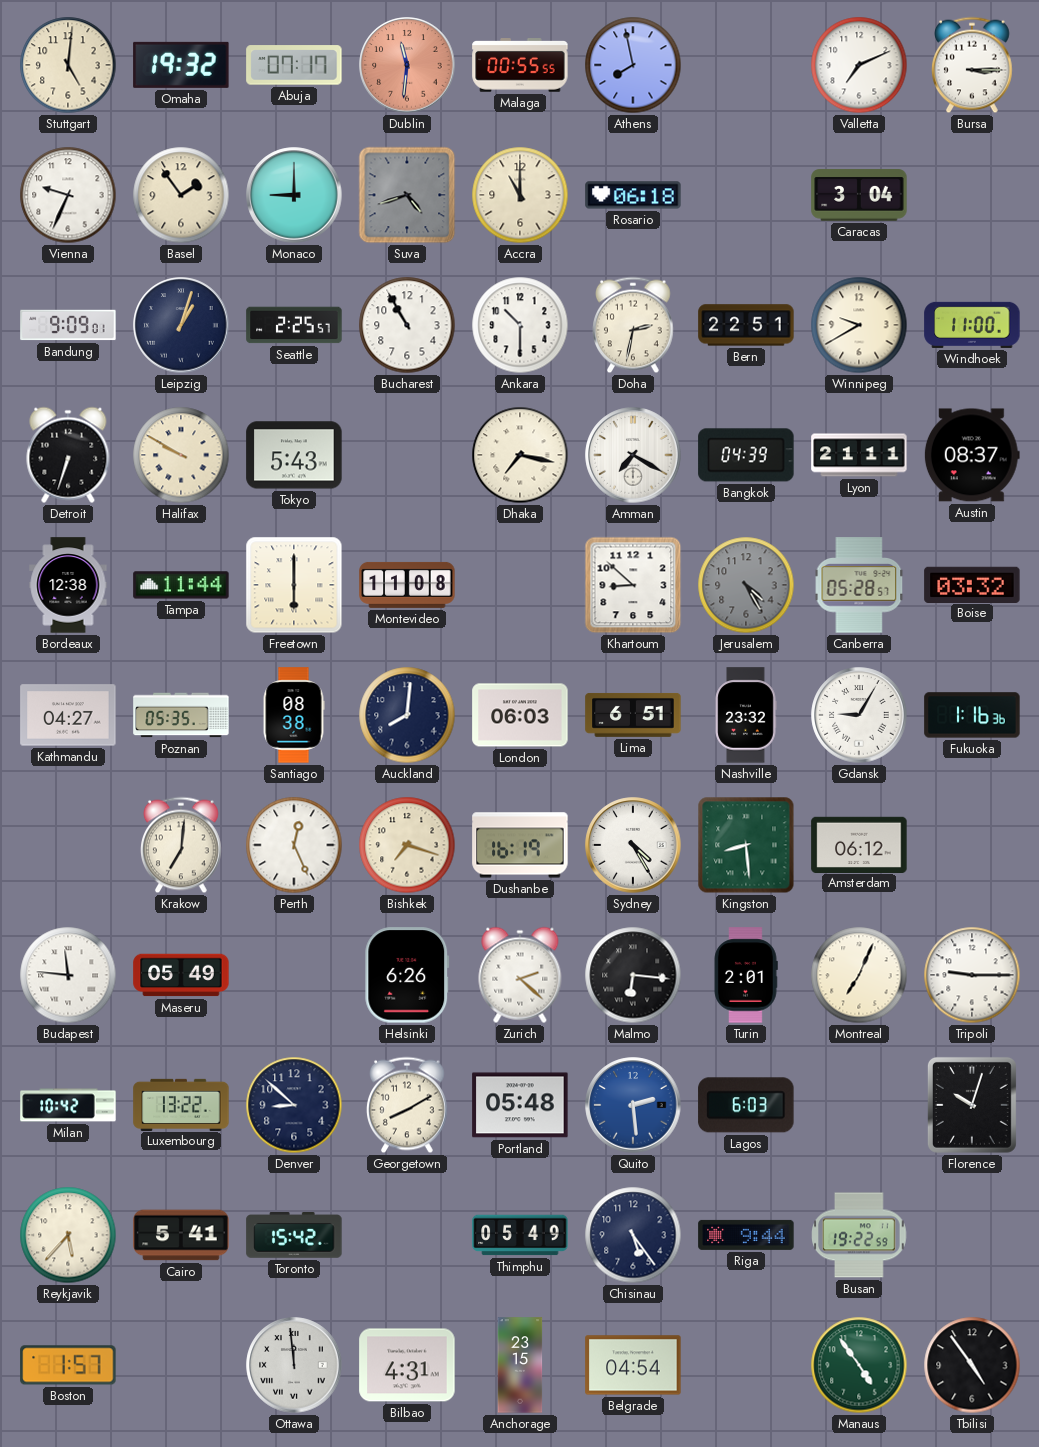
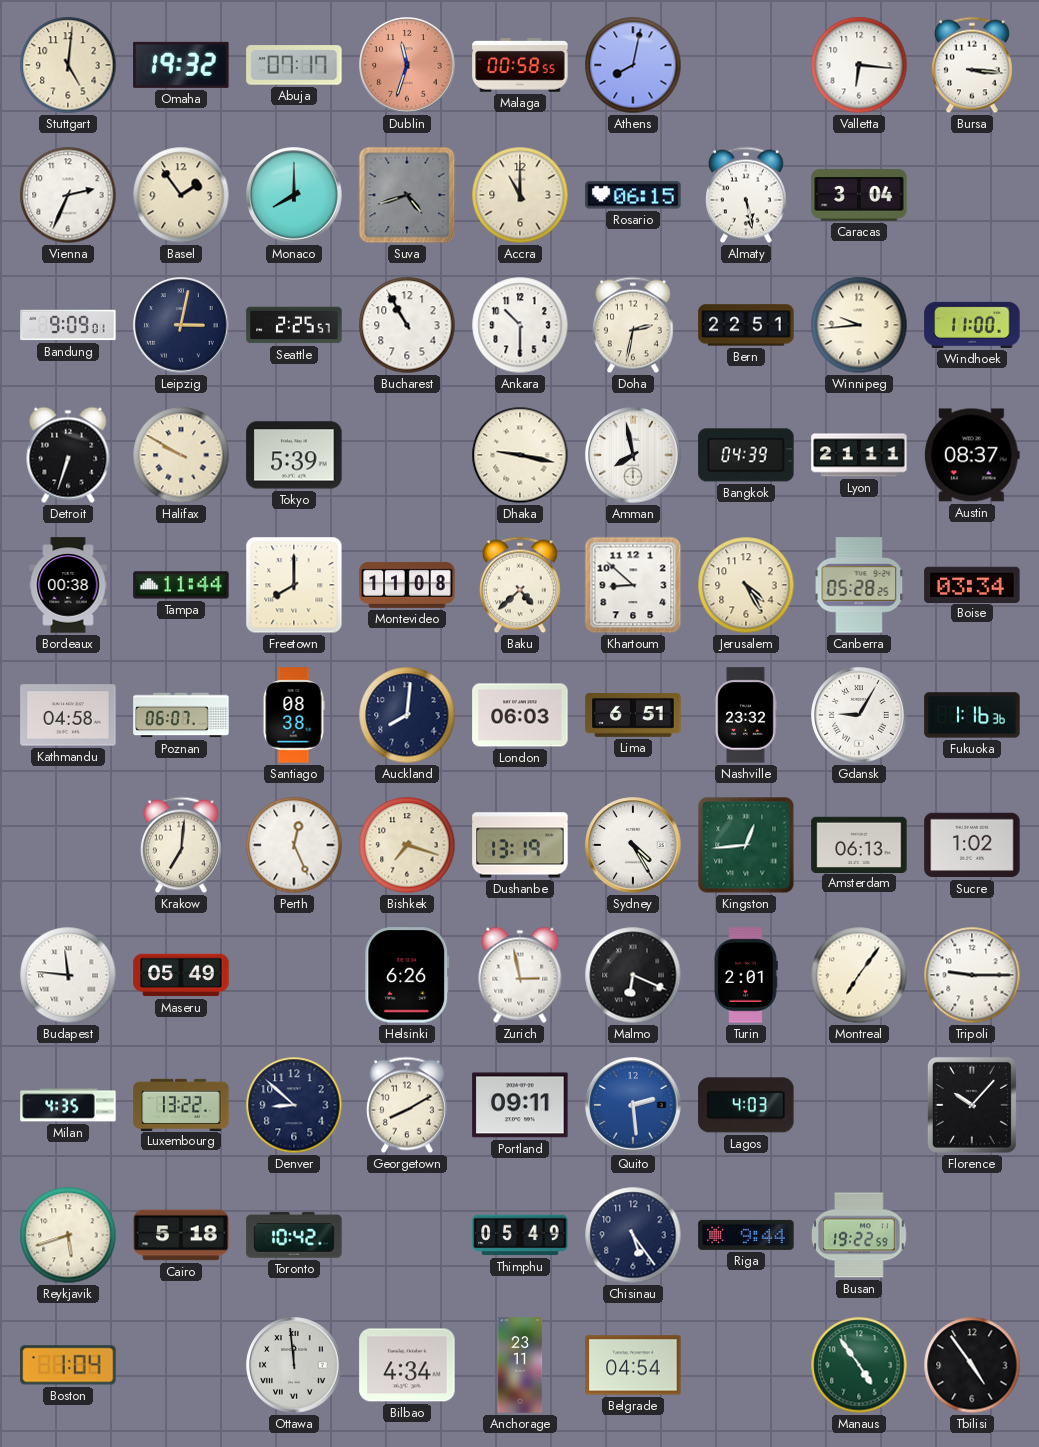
Dublin: 11:31 -> 11:33
Malaga: 00:55 -> 00:58
Athens: 7:58 -> 8:02
Valletta: 7:11 -> 6:16
Bursa: 3:15 -> 3:16
Vienna: 9:34 -> 2:34
Monaco: 9:00 -> 8:00
Rosario: 06:18 -> 06:15
Almaty: none -> 5:28
Leipzig: 1:03 -> 3:02
Winnipeg: 9:40 -> 9:44
Tokyo: 5:43 -> 5:39
Dhaka: 7:17 -> 9:17
Amman: 7:20 -> 7:58
Bordeaux: 12:38 -> 00:38
Freetown: 6:00 -> 8:00
Baku: none -> 4:38
Jerusalem dial: grey -> cream
Canberra: 05:28:57 -> 05:28:25
Boise: 03:32 -> 03:34
Kathmandu: 04:27 -> 04:58
Poznan: 05:35 -> 06:07
Dushanbe: 16:19 -> 13:19
Kingston: 8:29 -> 12:44
Amsterdam: 06:12 -> 06:13
Sucre: none -> 1:02
Zurich: 2:22 -> 2:58
Malmo: 6:16 -> 6:19
Montreal: 7:04 -> 7:06
Milan: 10:42 -> 4:35
Portland: 05:48 -> 09:11
Lagos: 6:03 -> 4:03
Florence: 10:03 -> 10:07
Reykjavik: 5:37 -> 5:42
Cairo: 5:41 -> 5:18
Toronto: 15:42 -> 10:42
Boston: 1:57 -> 1:04
Bilbao: 4:31 -> 4:34
Anchorage: 23:15 -> 23:11
